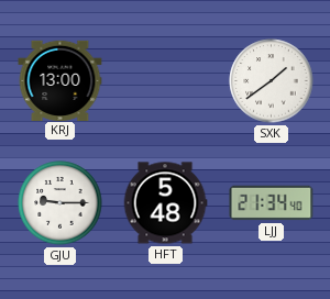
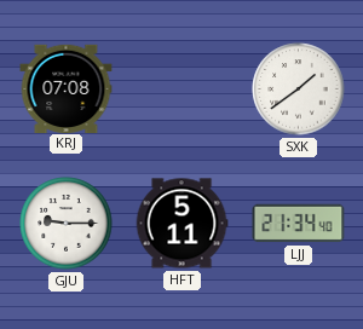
KRJ: 13:00 -> 07:08
HFT: 5:48 -> 5:11
